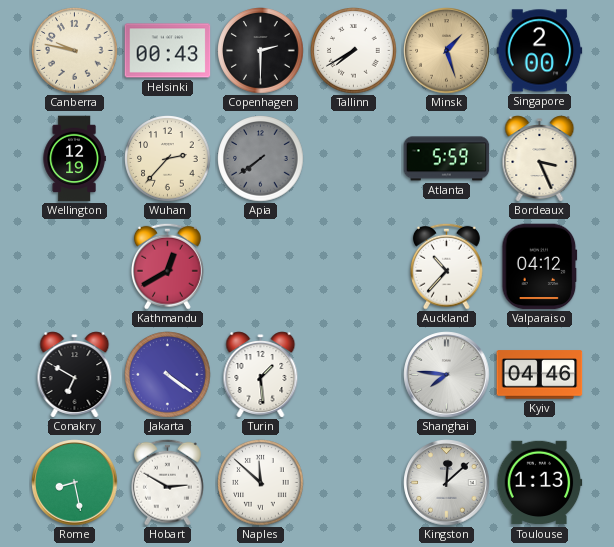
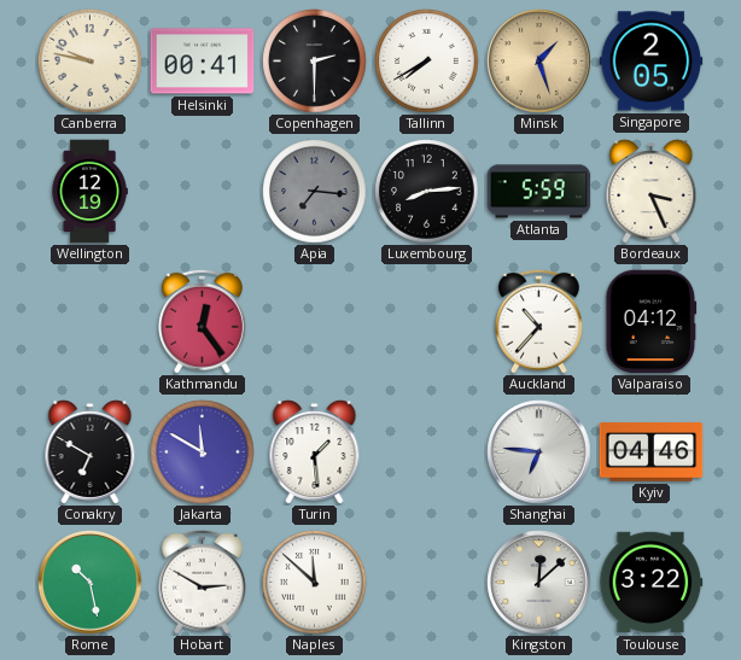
Helsinki: 00:43 -> 00:41
Singapore: 2:00 -> 2:05
Wuhan: 2:37 -> none
Apia: 7:39 -> 7:16
Luxembourg: none -> 8:14
Kathmandu: 12:40 -> 12:24
Jakarta: 4:21 -> 11:50
Shanghai: 7:46 -> 6:46
Rome: 8:28 -> 10:28
Toulouse: 1:13 -> 3:22
